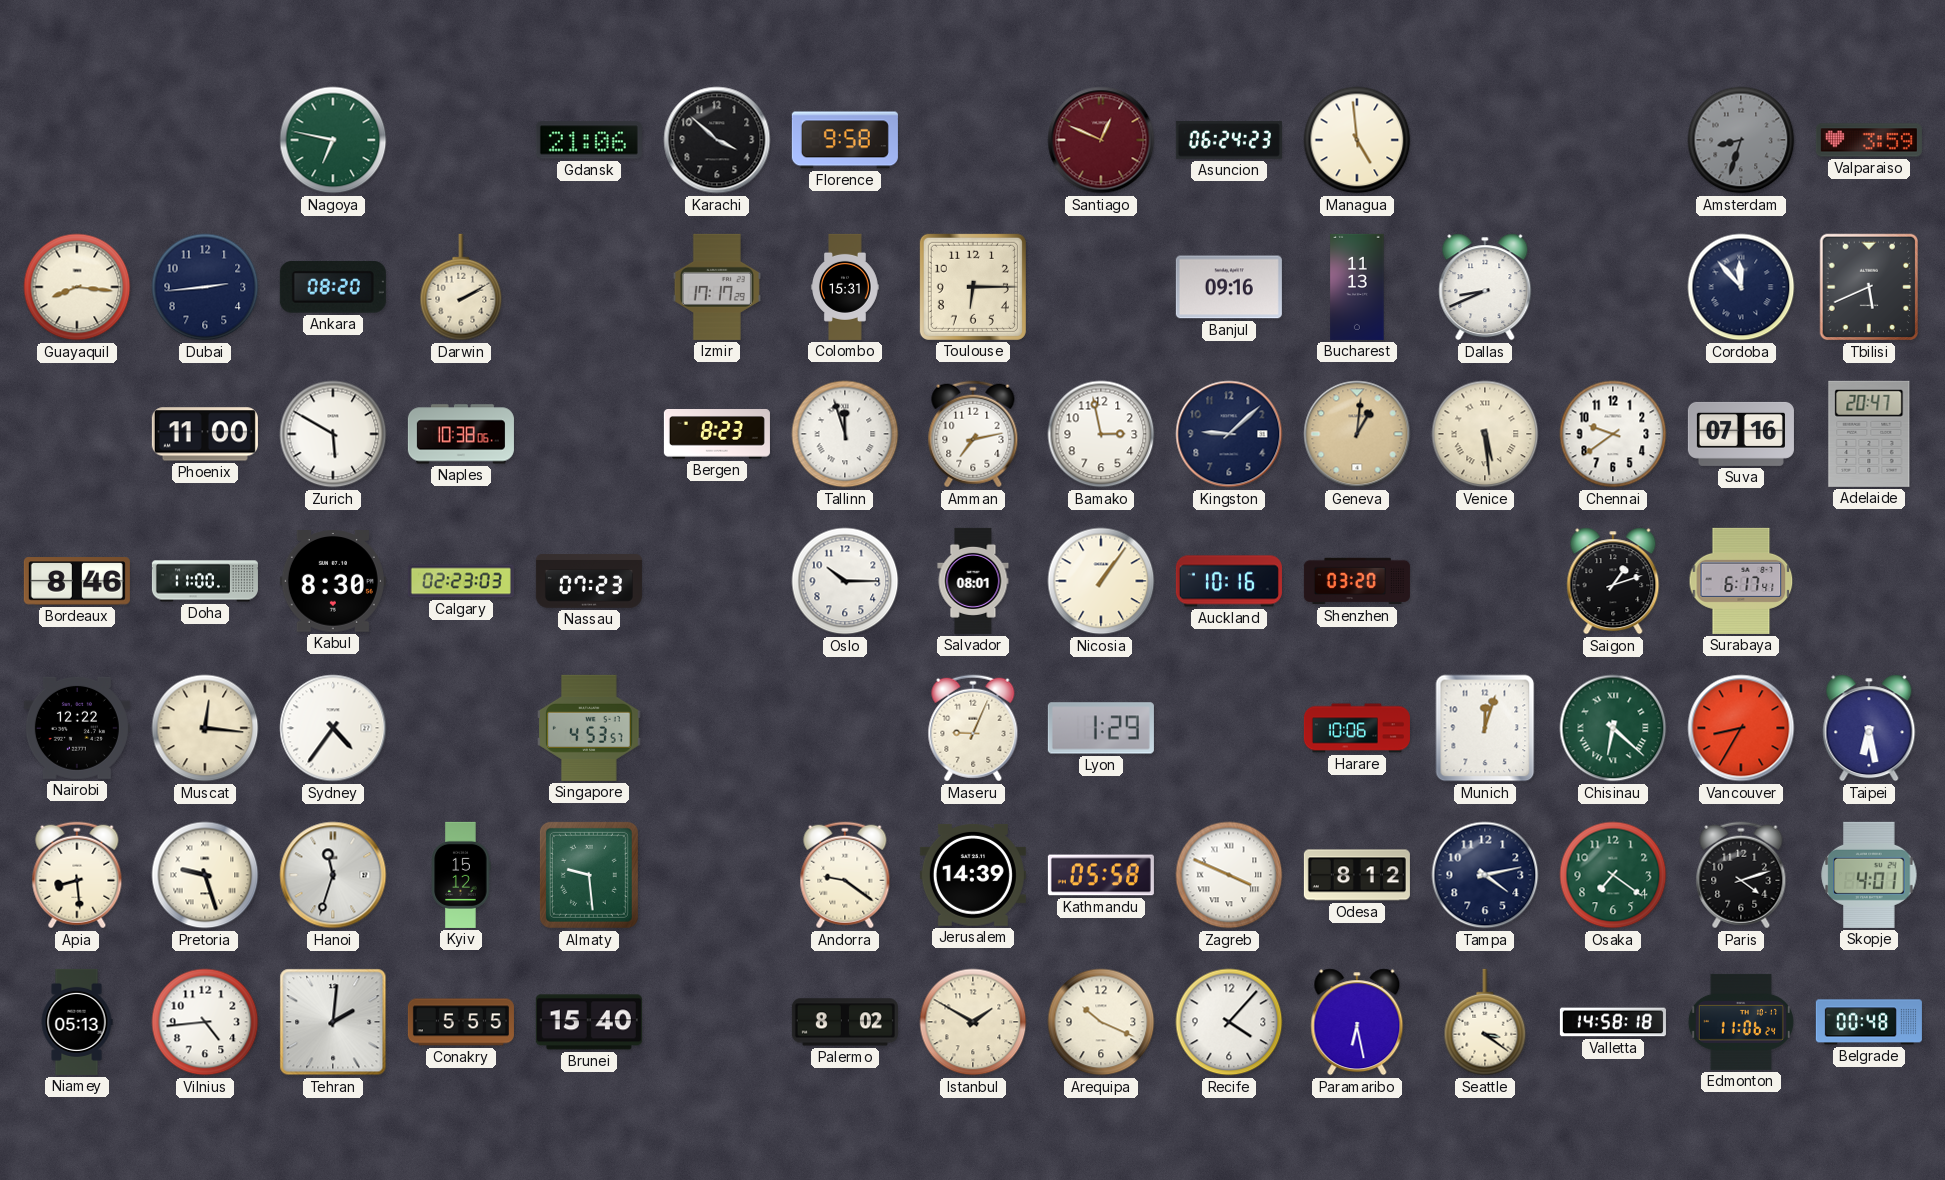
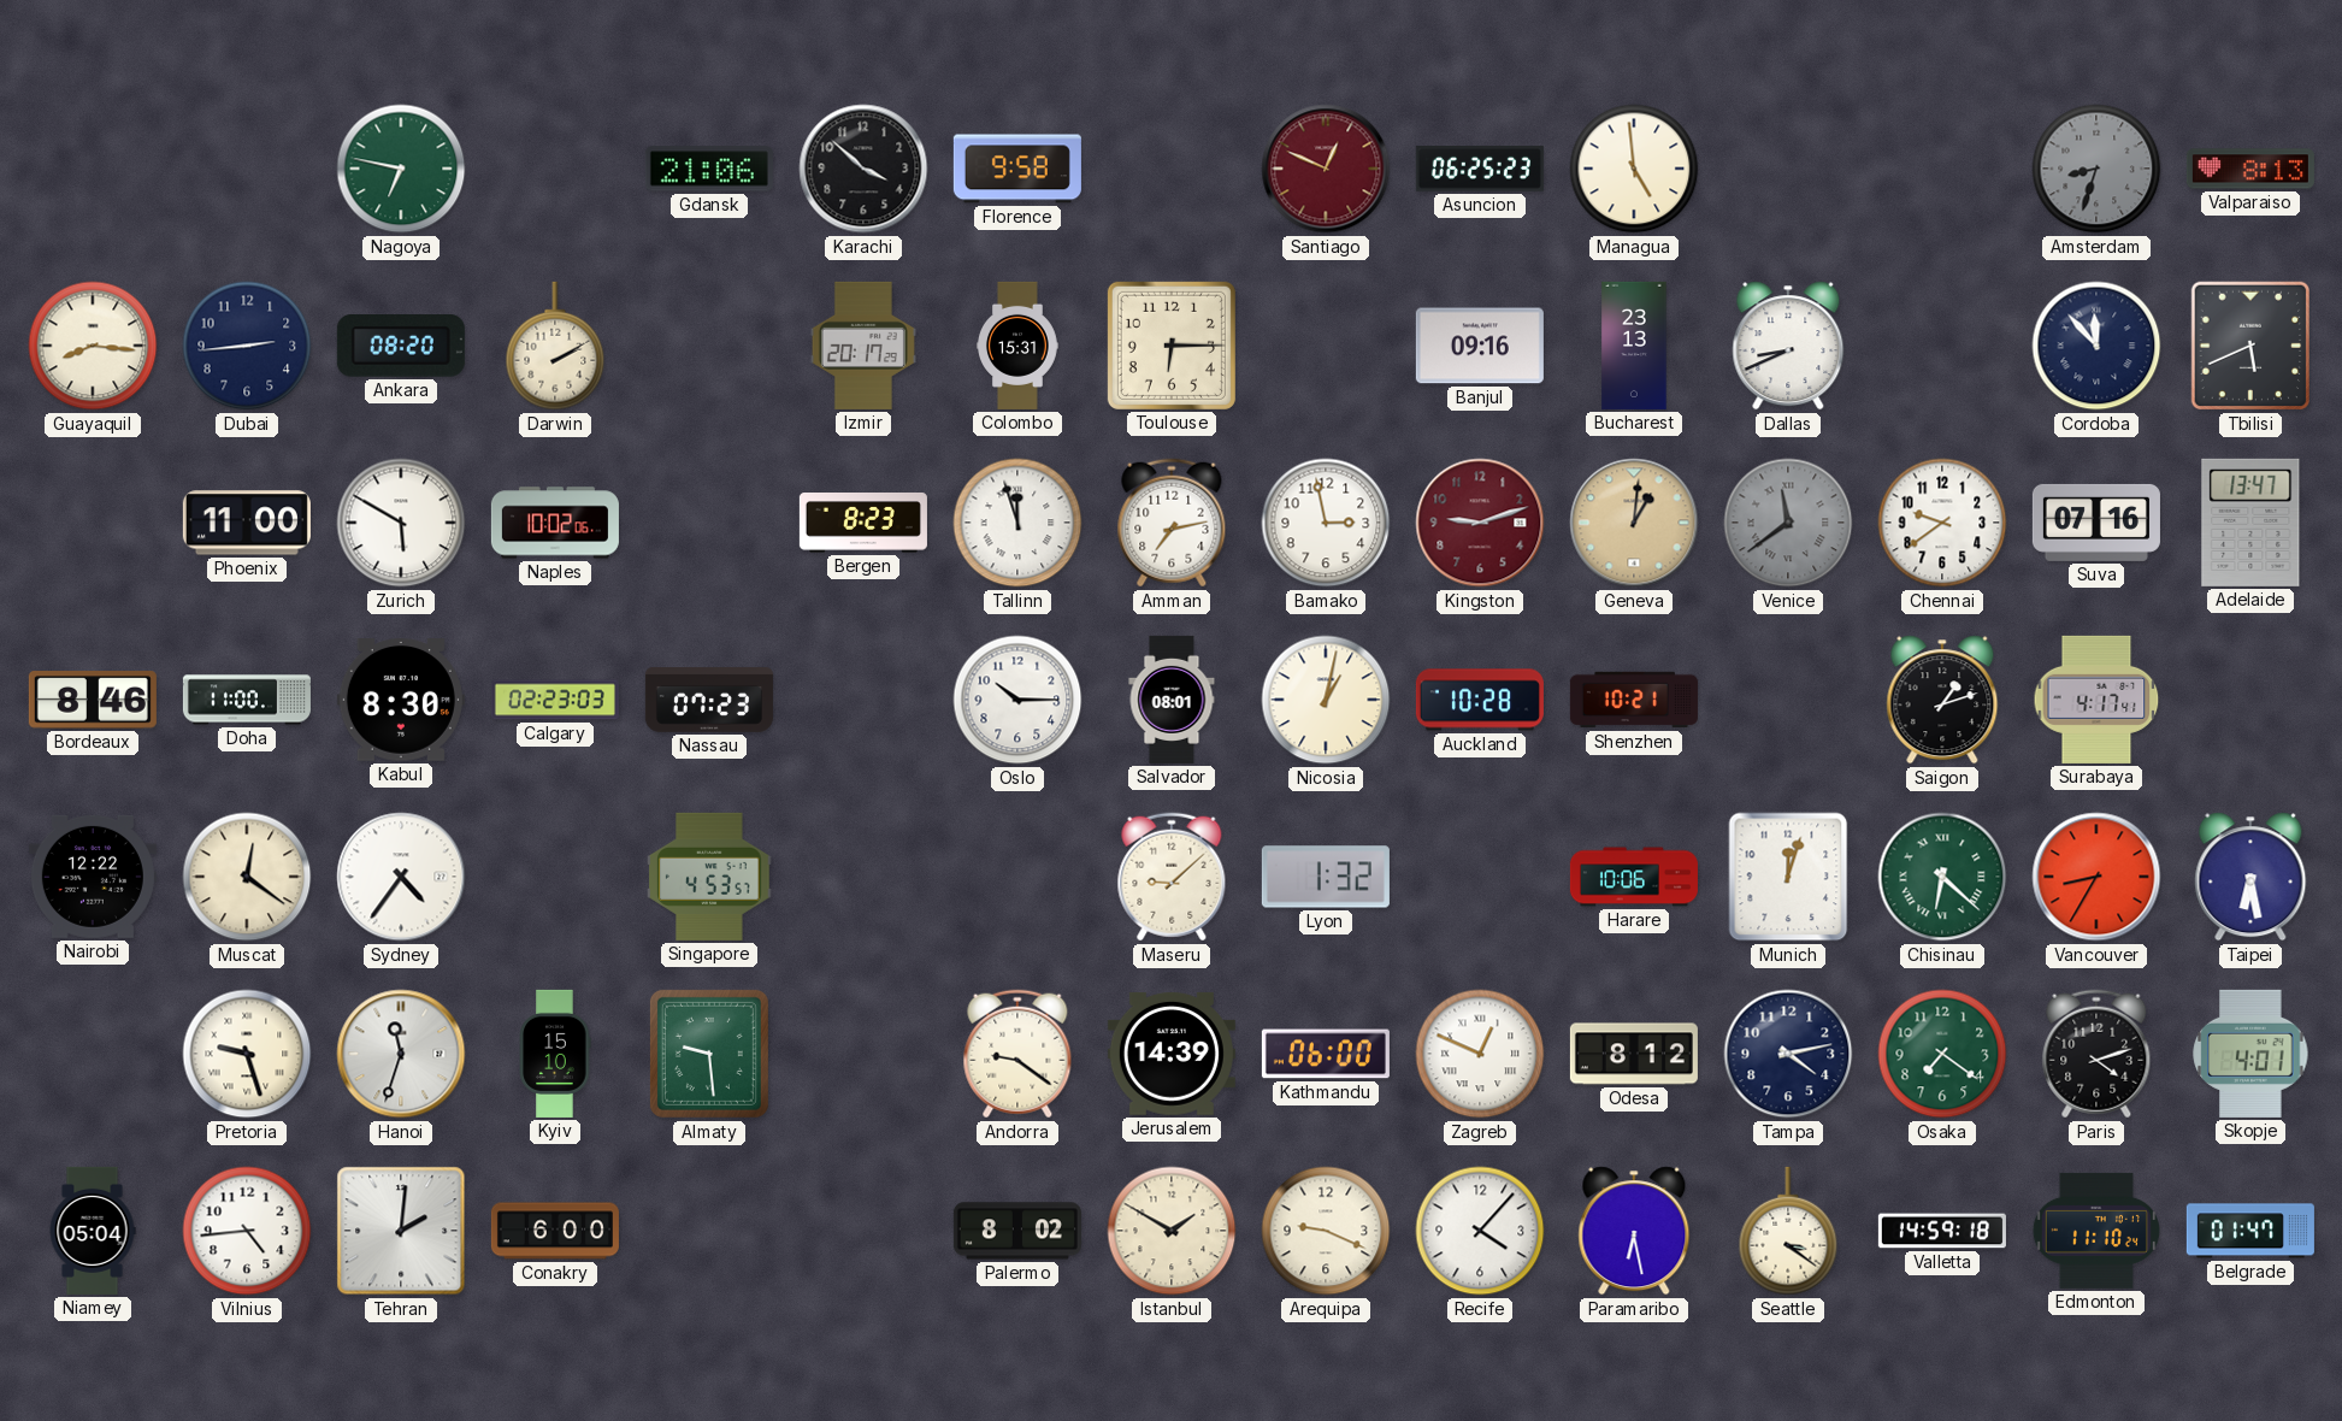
Asuncion: 06:24 -> 06:25
Valparaiso: 3:59 -> 8:13
Izmir: 17:17 -> 20:17
Bucharest: 11:13 -> 23:13
Naples: 10:38 -> 10:02
Kingston: 9:08 -> 9:12
Kingston dial: navy -> burgundy
Venice: 5:29 -> 11:39
Venice dial: cream -> grey
Adelaide: 20:47 -> 13:47
Nicosia: 1:06 -> 1:02
Auckland: 10:16 -> 10:28
Shenzhen: 03:20 -> 10:21
Surabaya: 6:17 -> 4:17
Muscat: 12:16 -> 12:21
Maseru: 9:04 -> 9:08
Lyon: 1:29 -> 1:32
Apia: 8:29 -> none
Kyiv: 15:12 -> 15:10
Kathmandu: 05:58 -> 06:00
Zagreb: 3:49 -> 12:49
Niamey: 05:13 -> 05:04
Conakry: 5:55 -> 6:00
Brunei: 15:40 -> none
Arequipa: 10:19 -> 9:19
Valletta: 14:58 -> 14:59
Edmonton: 11:06 -> 11:10
Belgrade: 00:48 -> 01:47
